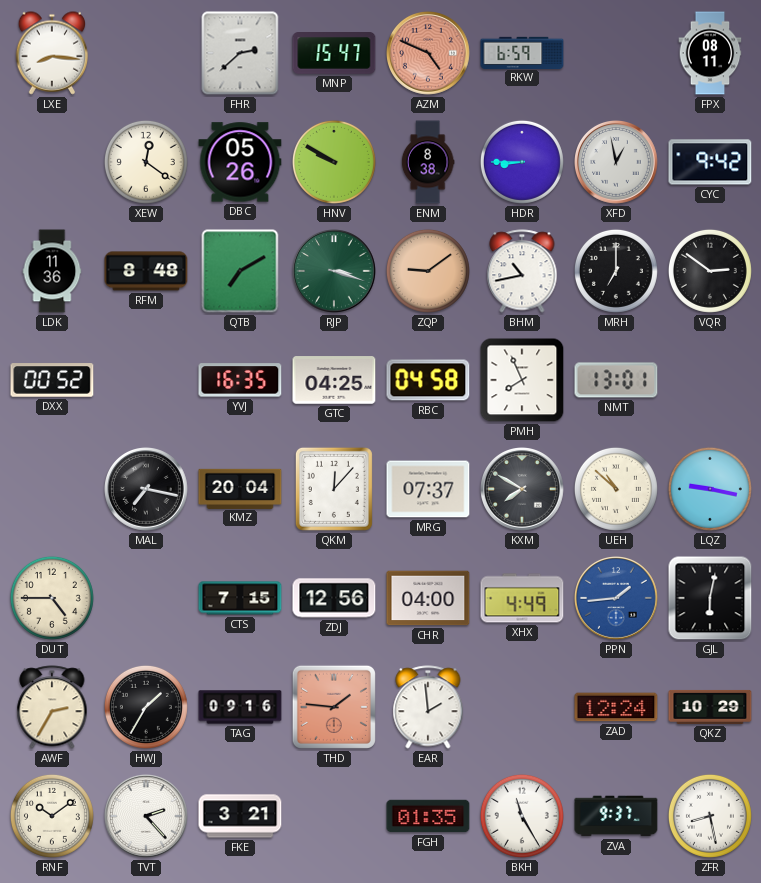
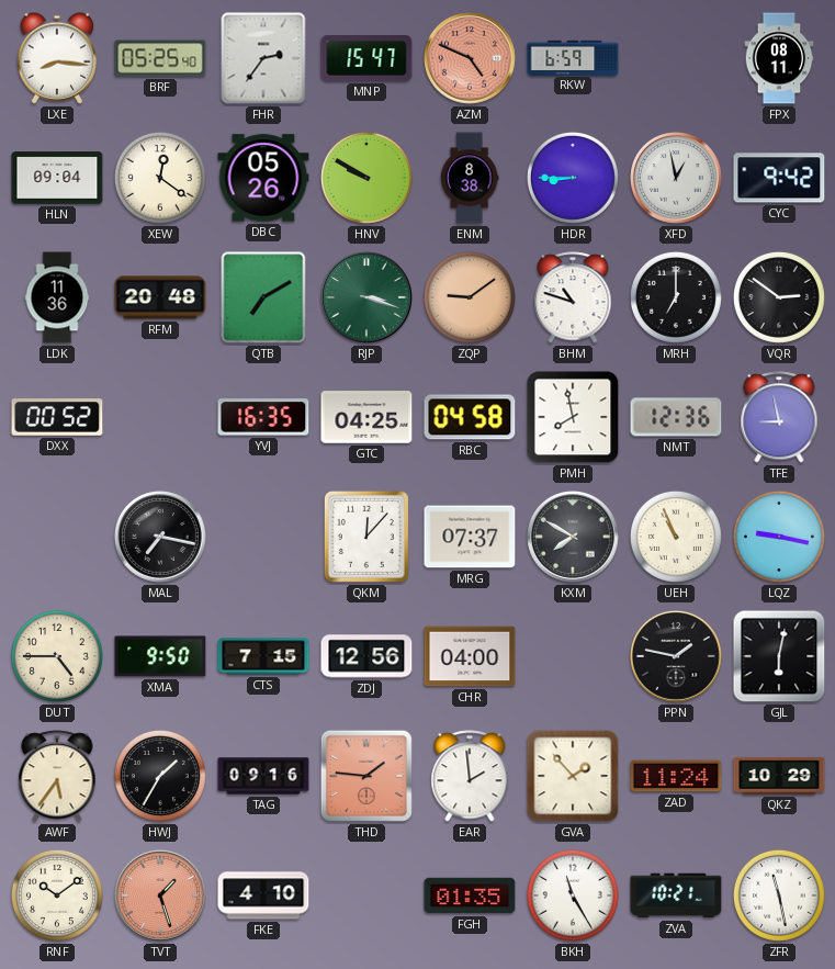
BRF: none -> 05:25
FHR: 2:38 -> 2:36
HLN: none -> 09:04
RFM: 8:48 -> 20:48
BHM: 10:43 -> 10:48
PMH: 7:56 -> 7:58
NMT: 13:01 -> 12:36
TFE: none -> 8:58
KMZ: 20:04 -> none
UEH: 10:52 -> 10:56
XMA: none -> 9:50
XHX: 4:49 -> none
PPN: 1:44 -> 1:47
PPN dial: blue -> black
AWF: 2:35 -> 5:36
GVA: none -> 1:53
ZAD: 12:24 -> 11:24
TVT: 2:23 -> 1:27
TVT dial: white -> salmon
FKE: 3:21 -> 4:10
ZVA: 9:37 -> 10:21
ZFR: 8:28 -> 11:28
